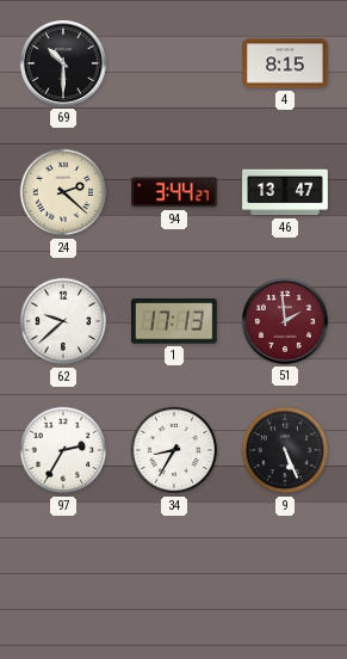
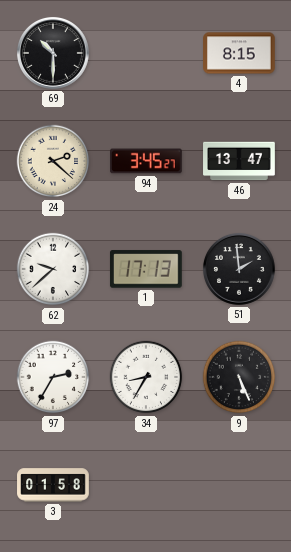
94: 3:44 -> 3:45
51 dial: burgundy -> black
3: none -> 01:58
